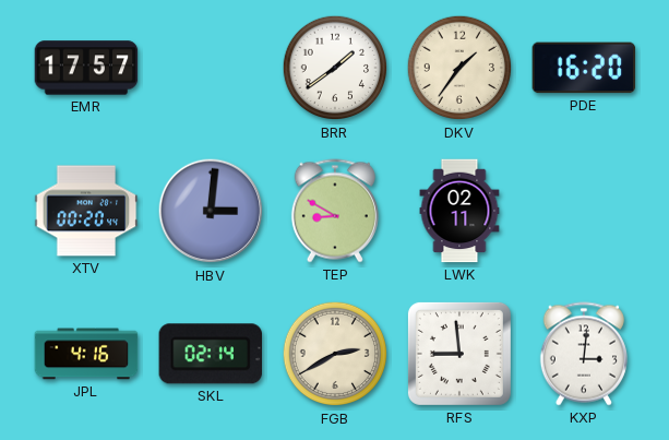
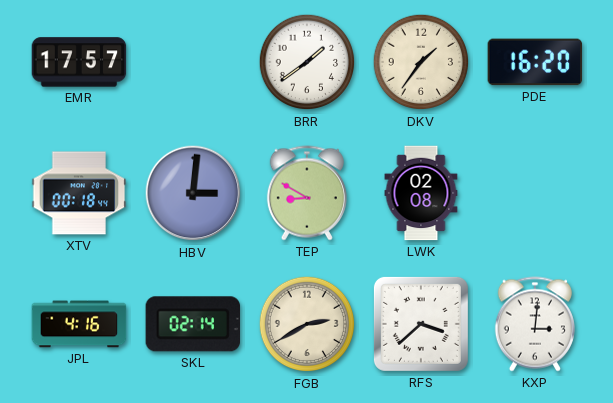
XTV: 00:20 -> 00:18
LWK: 02:11 -> 02:08
RFS: 8:59 -> 3:38
